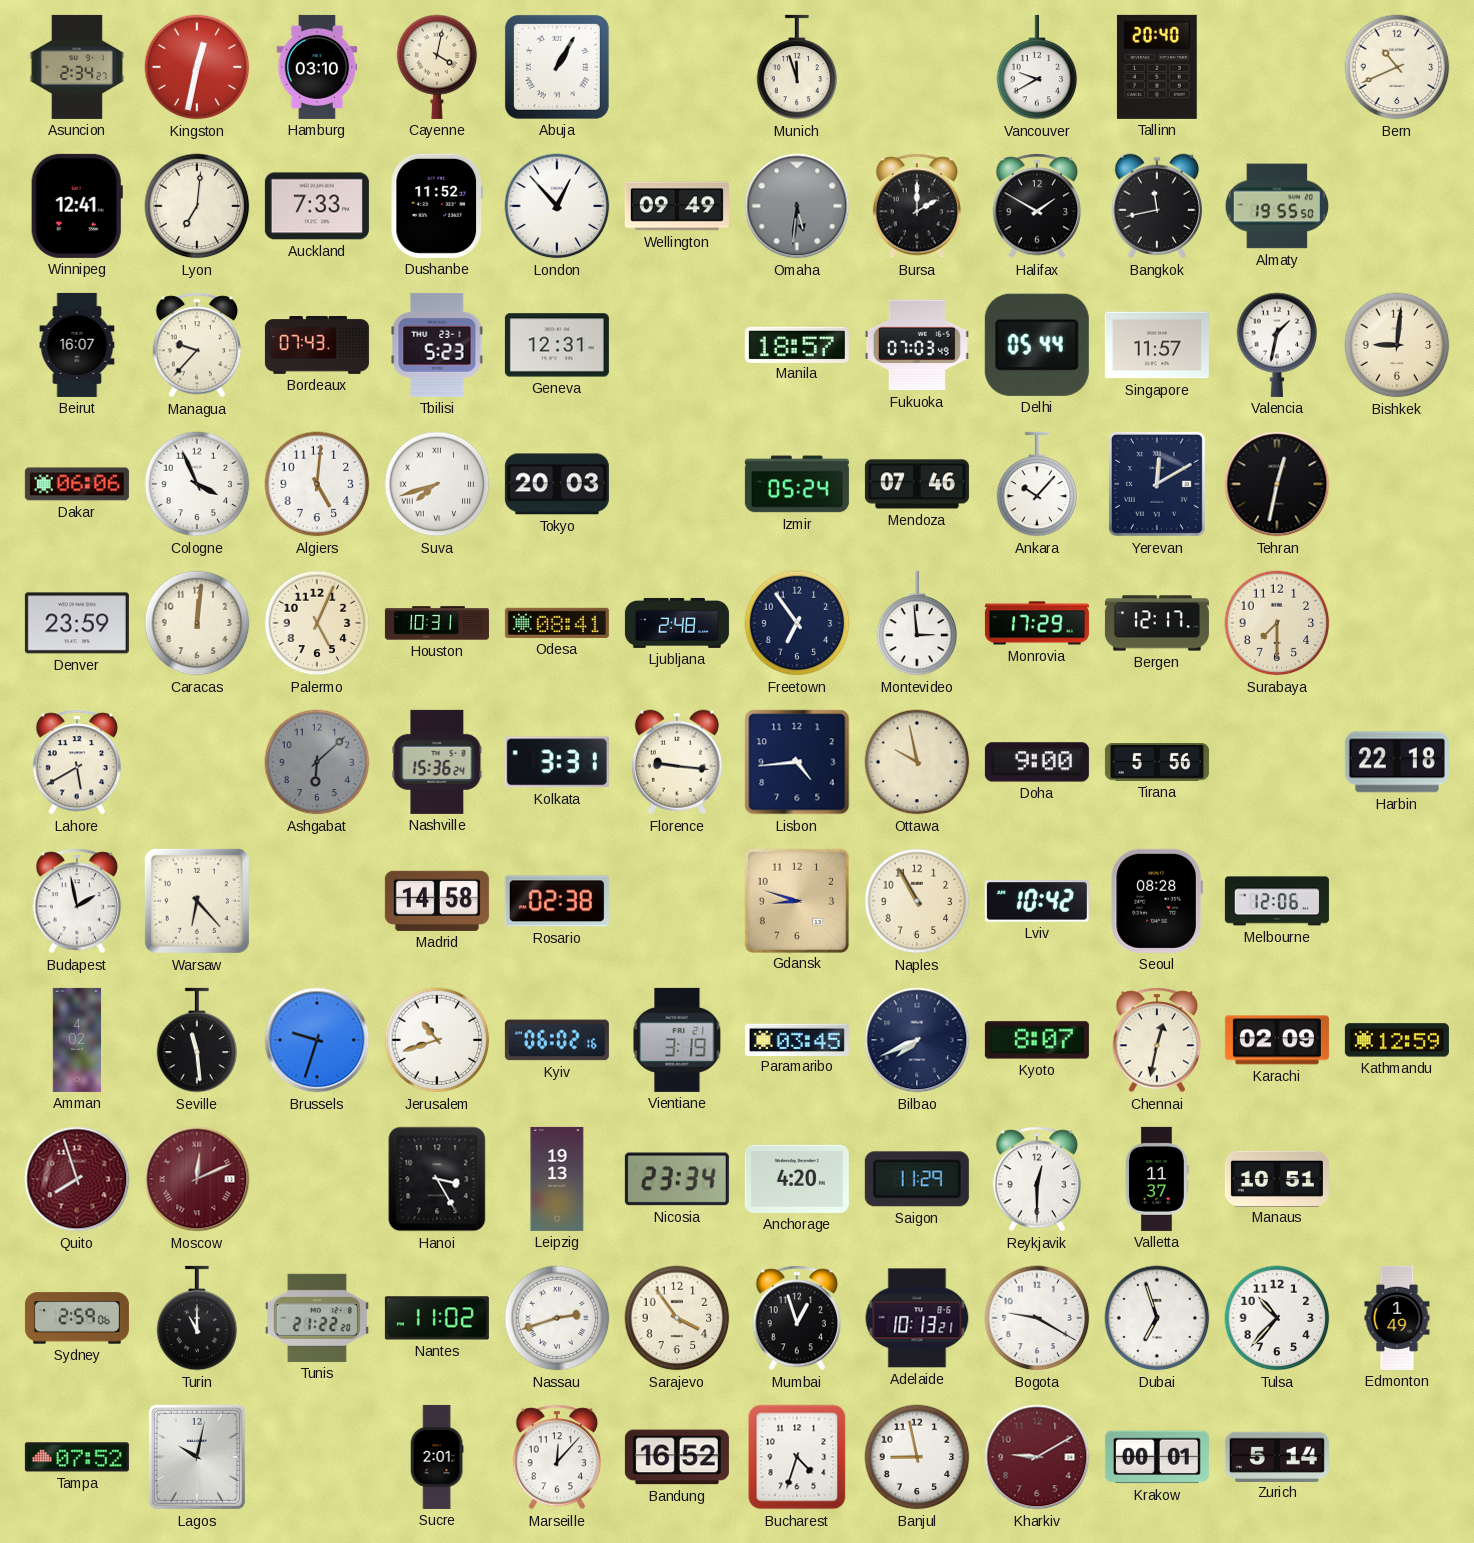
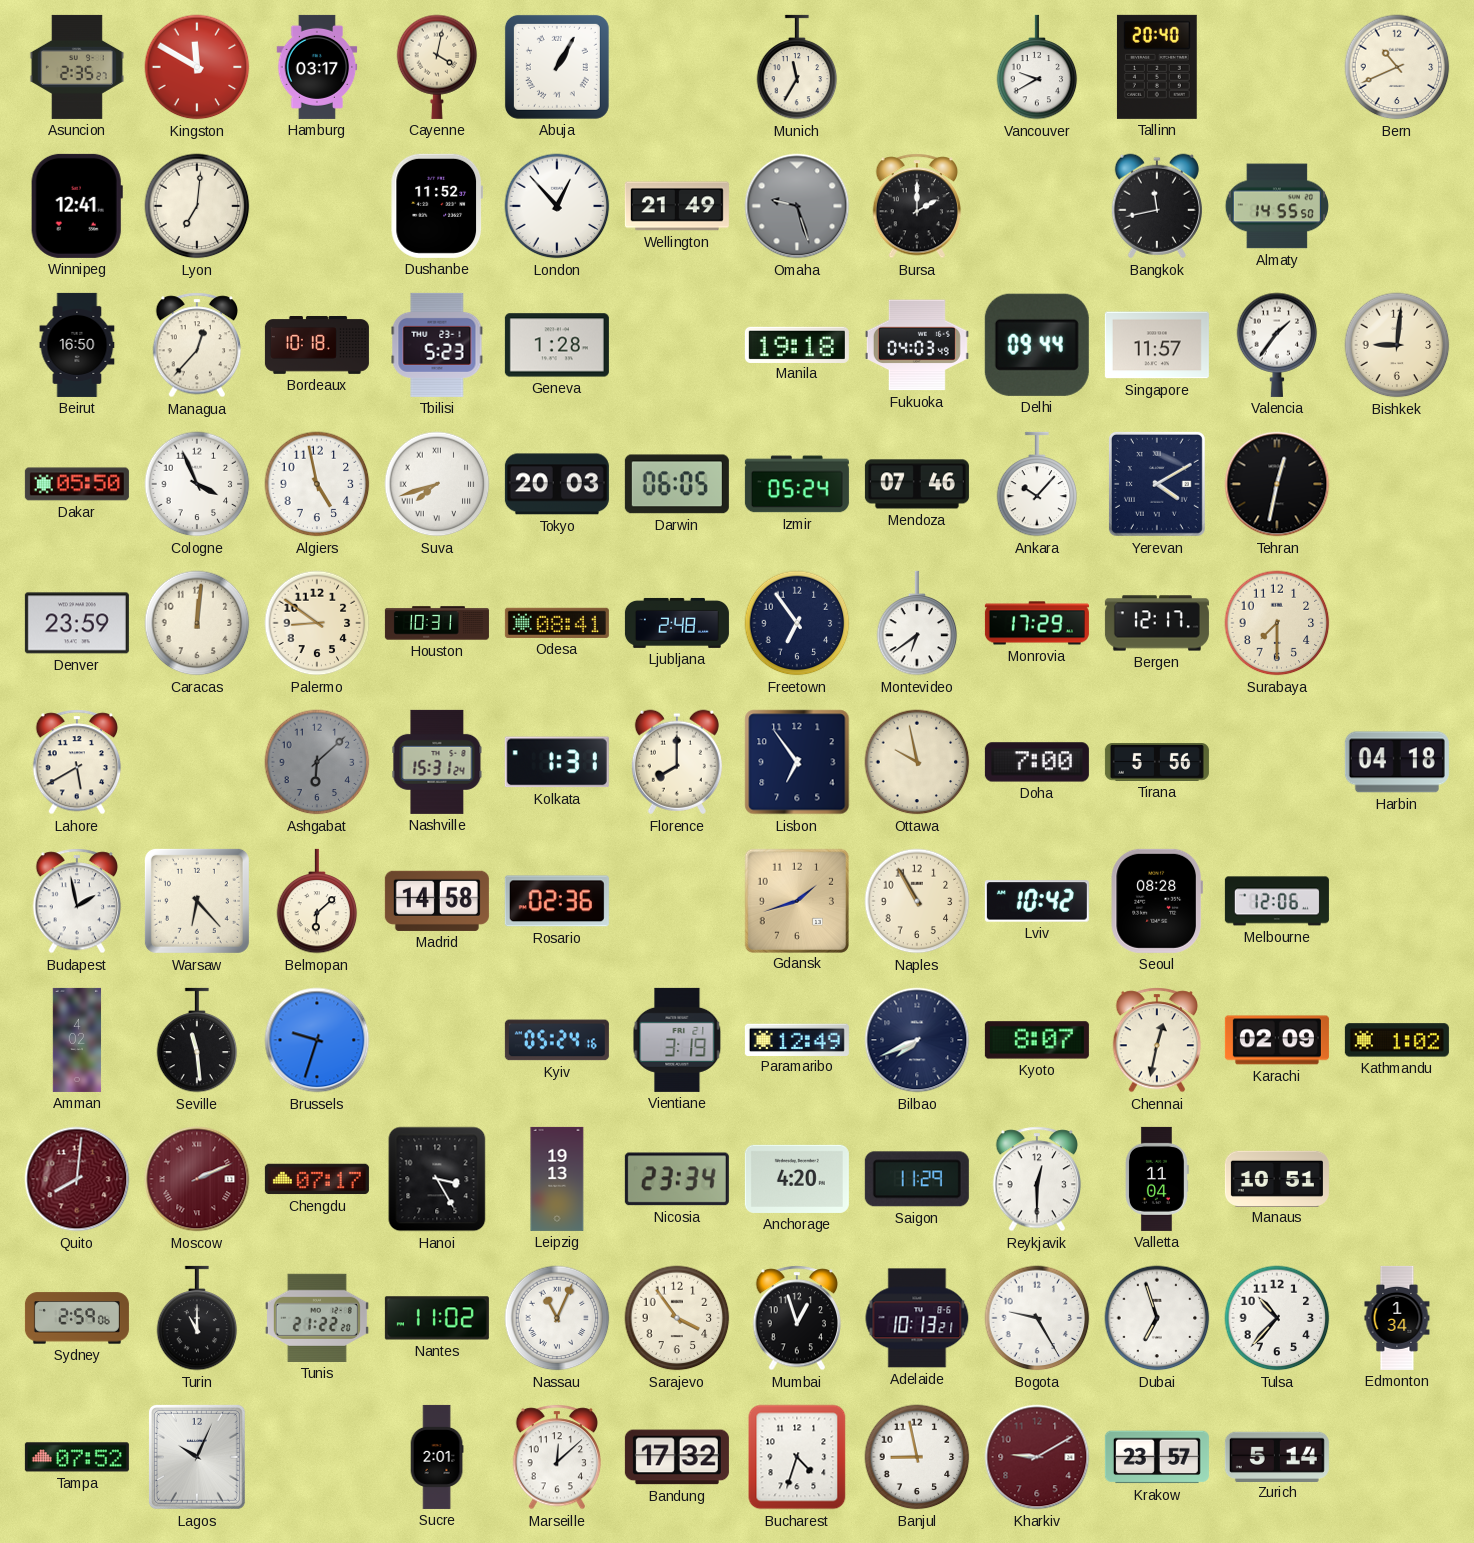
Asuncion: 2:34 -> 2:35
Kingston: 12:32 -> 11:50
Hamburg: 03:10 -> 03:17
Munich: 11:57 -> 11:35
Auckland: 7:33 -> none
Wellington: 09:49 -> 21:49
Omaha: 5:31 -> 9:27
Halifax: 1:50 -> none
Almaty: 19:55 -> 14:55
Beirut: 16:07 -> 16:50
Managua: 9:37 -> 12:37
Bordeaux: 07:43 -> 10:18
Geneva: 12:31 -> 1:28
Manila: 18:57 -> 19:18
Fukuoka: 07:03 -> 04:03
Delhi: 05:44 -> 09:44
Valencia: 1:32 -> 1:36
Dakar: 06:06 -> 05:50
Algiers: 5:01 -> 4:58
Darwin: none -> 06:05
Yerevan: 12:10 -> 4:10
Palermo: 5:04 -> 8:51
Montevideo: 2:59 -> 6:39
Nashville: 15:36 -> 15:31
Kolkata: 3:31 -> 1:31
Florence: 9:16 -> 8:00
Lisbon: 4:44 -> 6:54
Doha: 9:00 -> 7:00
Harbin: 22:18 -> 04:18
Belmopan: none -> 6:08
Rosario: 02:38 -> 02:36
Gdansk: 8:48 -> 1:42
Jerusalem: 10:42 -> none
Kyiv: 06:02 -> 05:24
Paramaribo: 03:45 -> 12:49
Kathmandu: 12:59 -> 1:02
Quito: 7:57 -> 8:01
Moscow: 12:11 -> 2:11
Chengdu: none -> 07:17
Valletta: 11:37 -> 11:04
Nassau: 2:42 -> 11:04
Bogota: 9:20 -> 9:25
Edmonton: 1:49 -> 1:34
Lagos: 10:02 -> 10:04
Marseille: 12:07 -> 12:08
Bandung: 16:52 -> 17:32
Krakow: 00:01 -> 23:57
